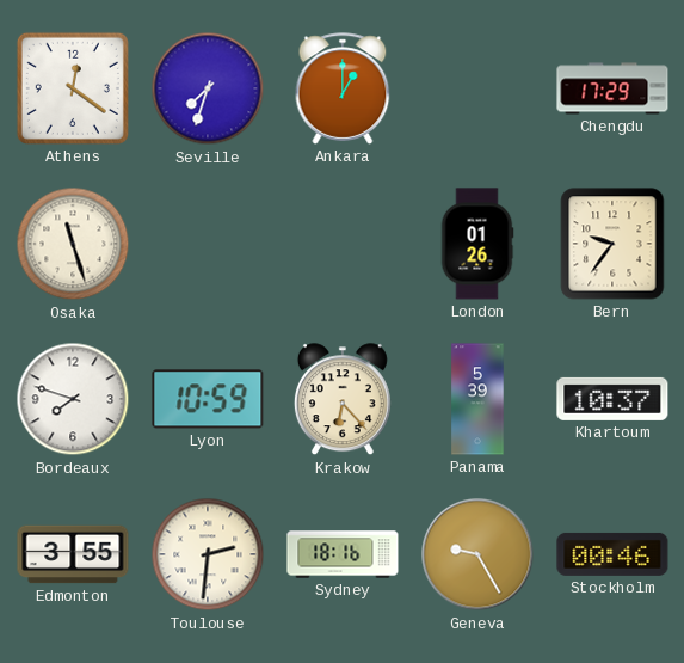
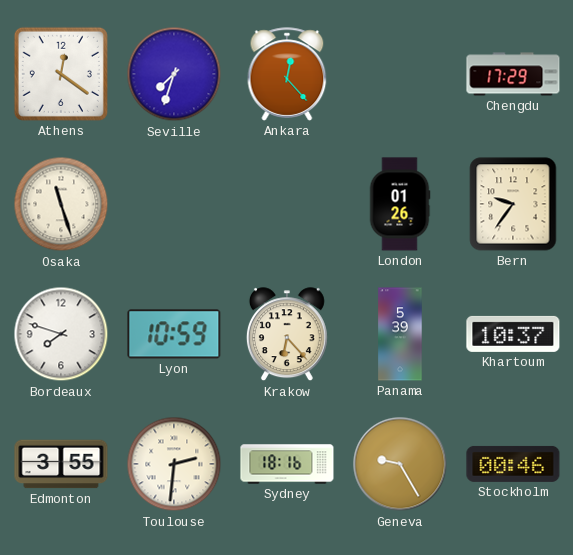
Ankara: 1:00 -> 12:23
